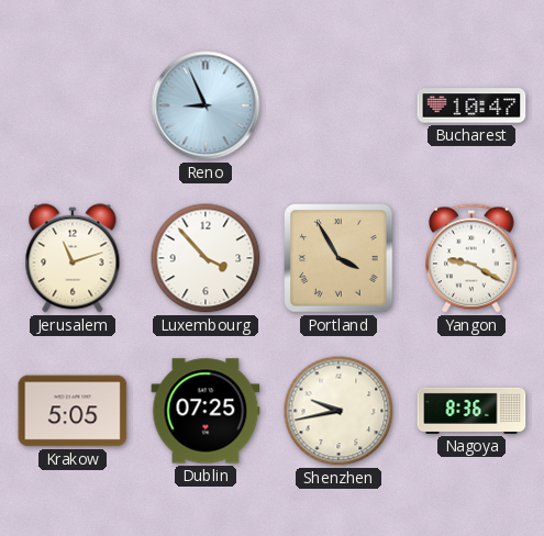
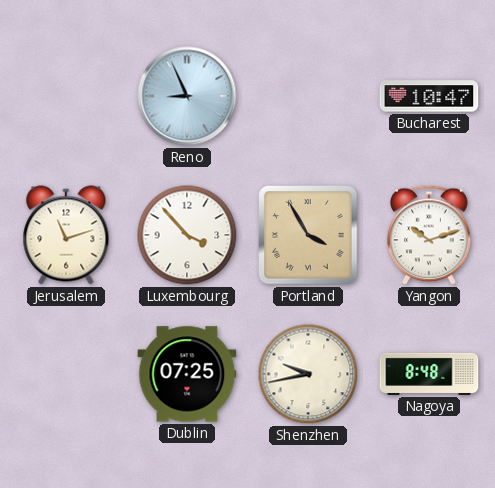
Yangon: 9:20 -> 10:12
Krakow: 5:05 -> none
Nagoya: 8:36 -> 8:48
